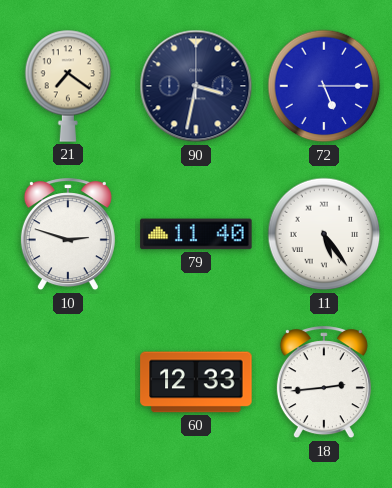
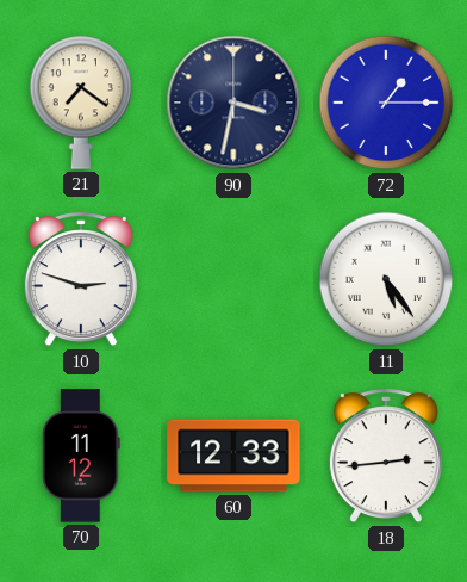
72: 5:15 -> 1:15
79: 11:40 -> none
70: none -> 11:12
